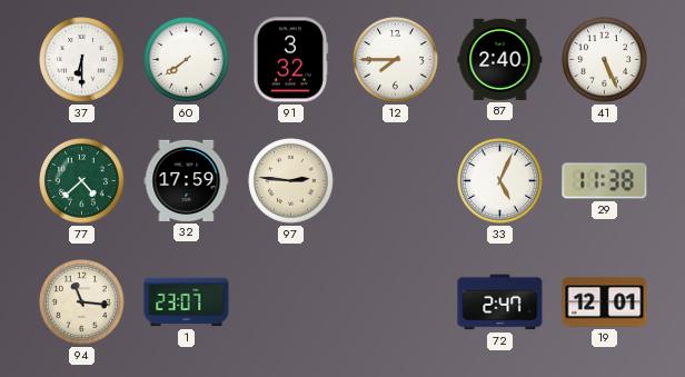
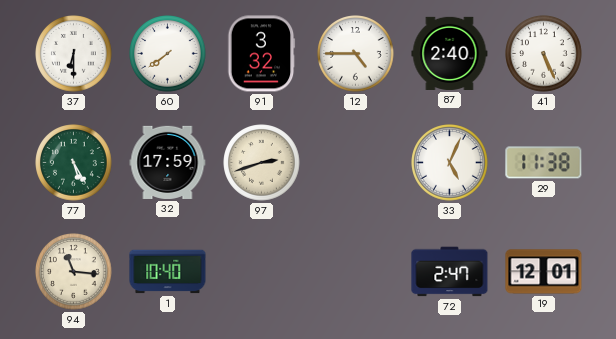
12: 7:45 -> 4:45
77: 4:38 -> 5:25
97: 2:46 -> 2:42
1: 23:07 -> 10:40
